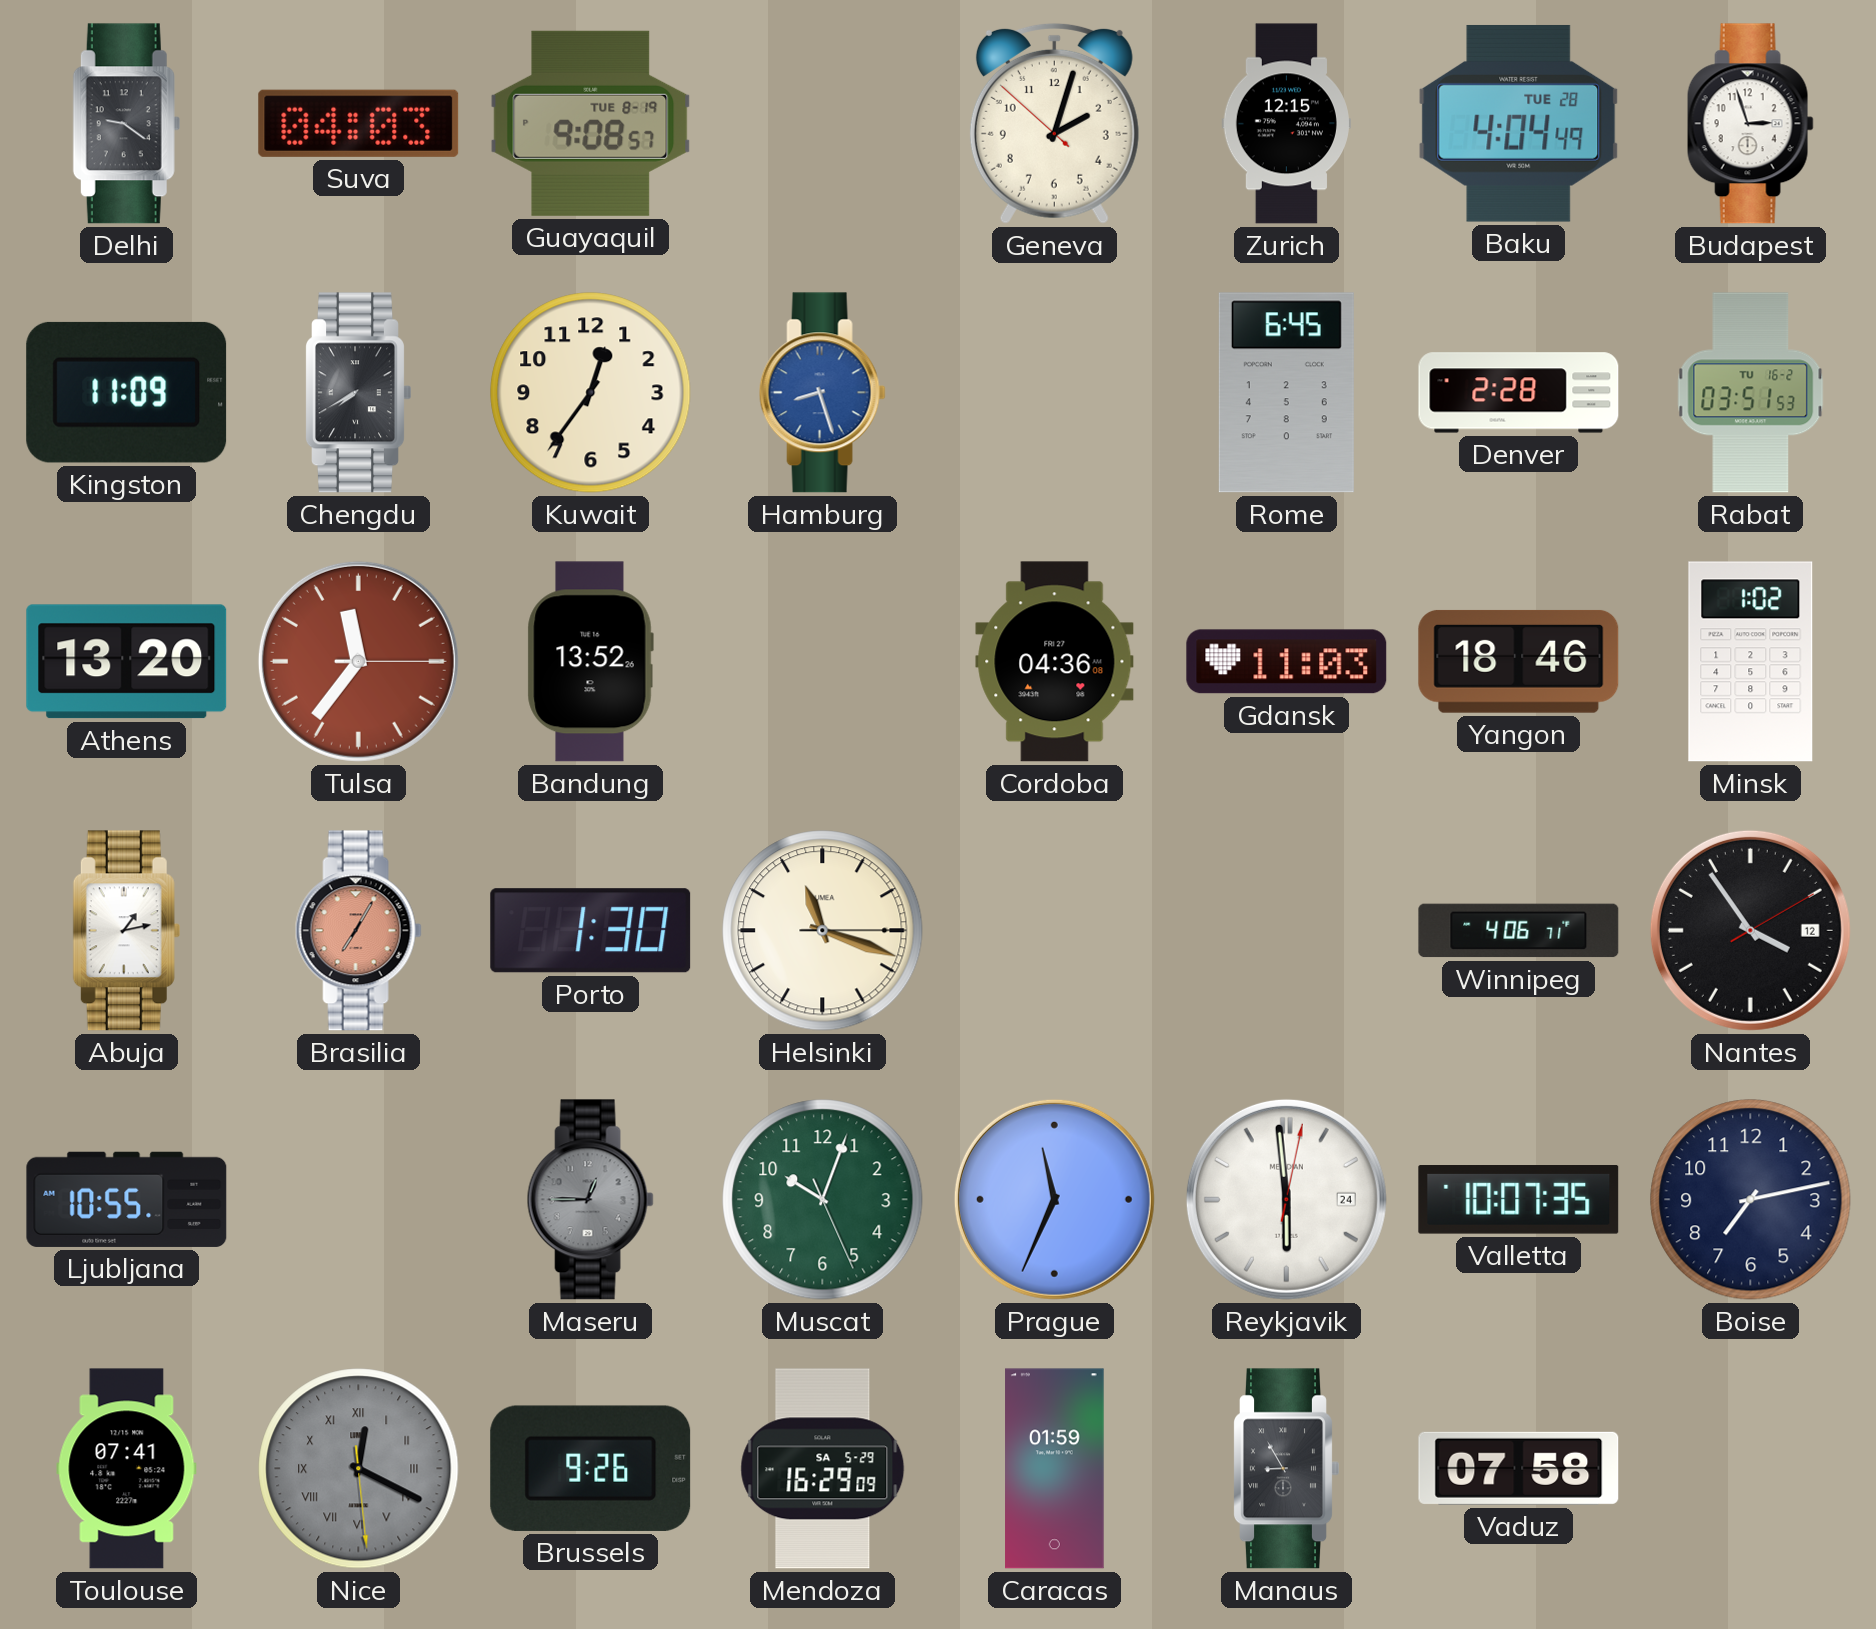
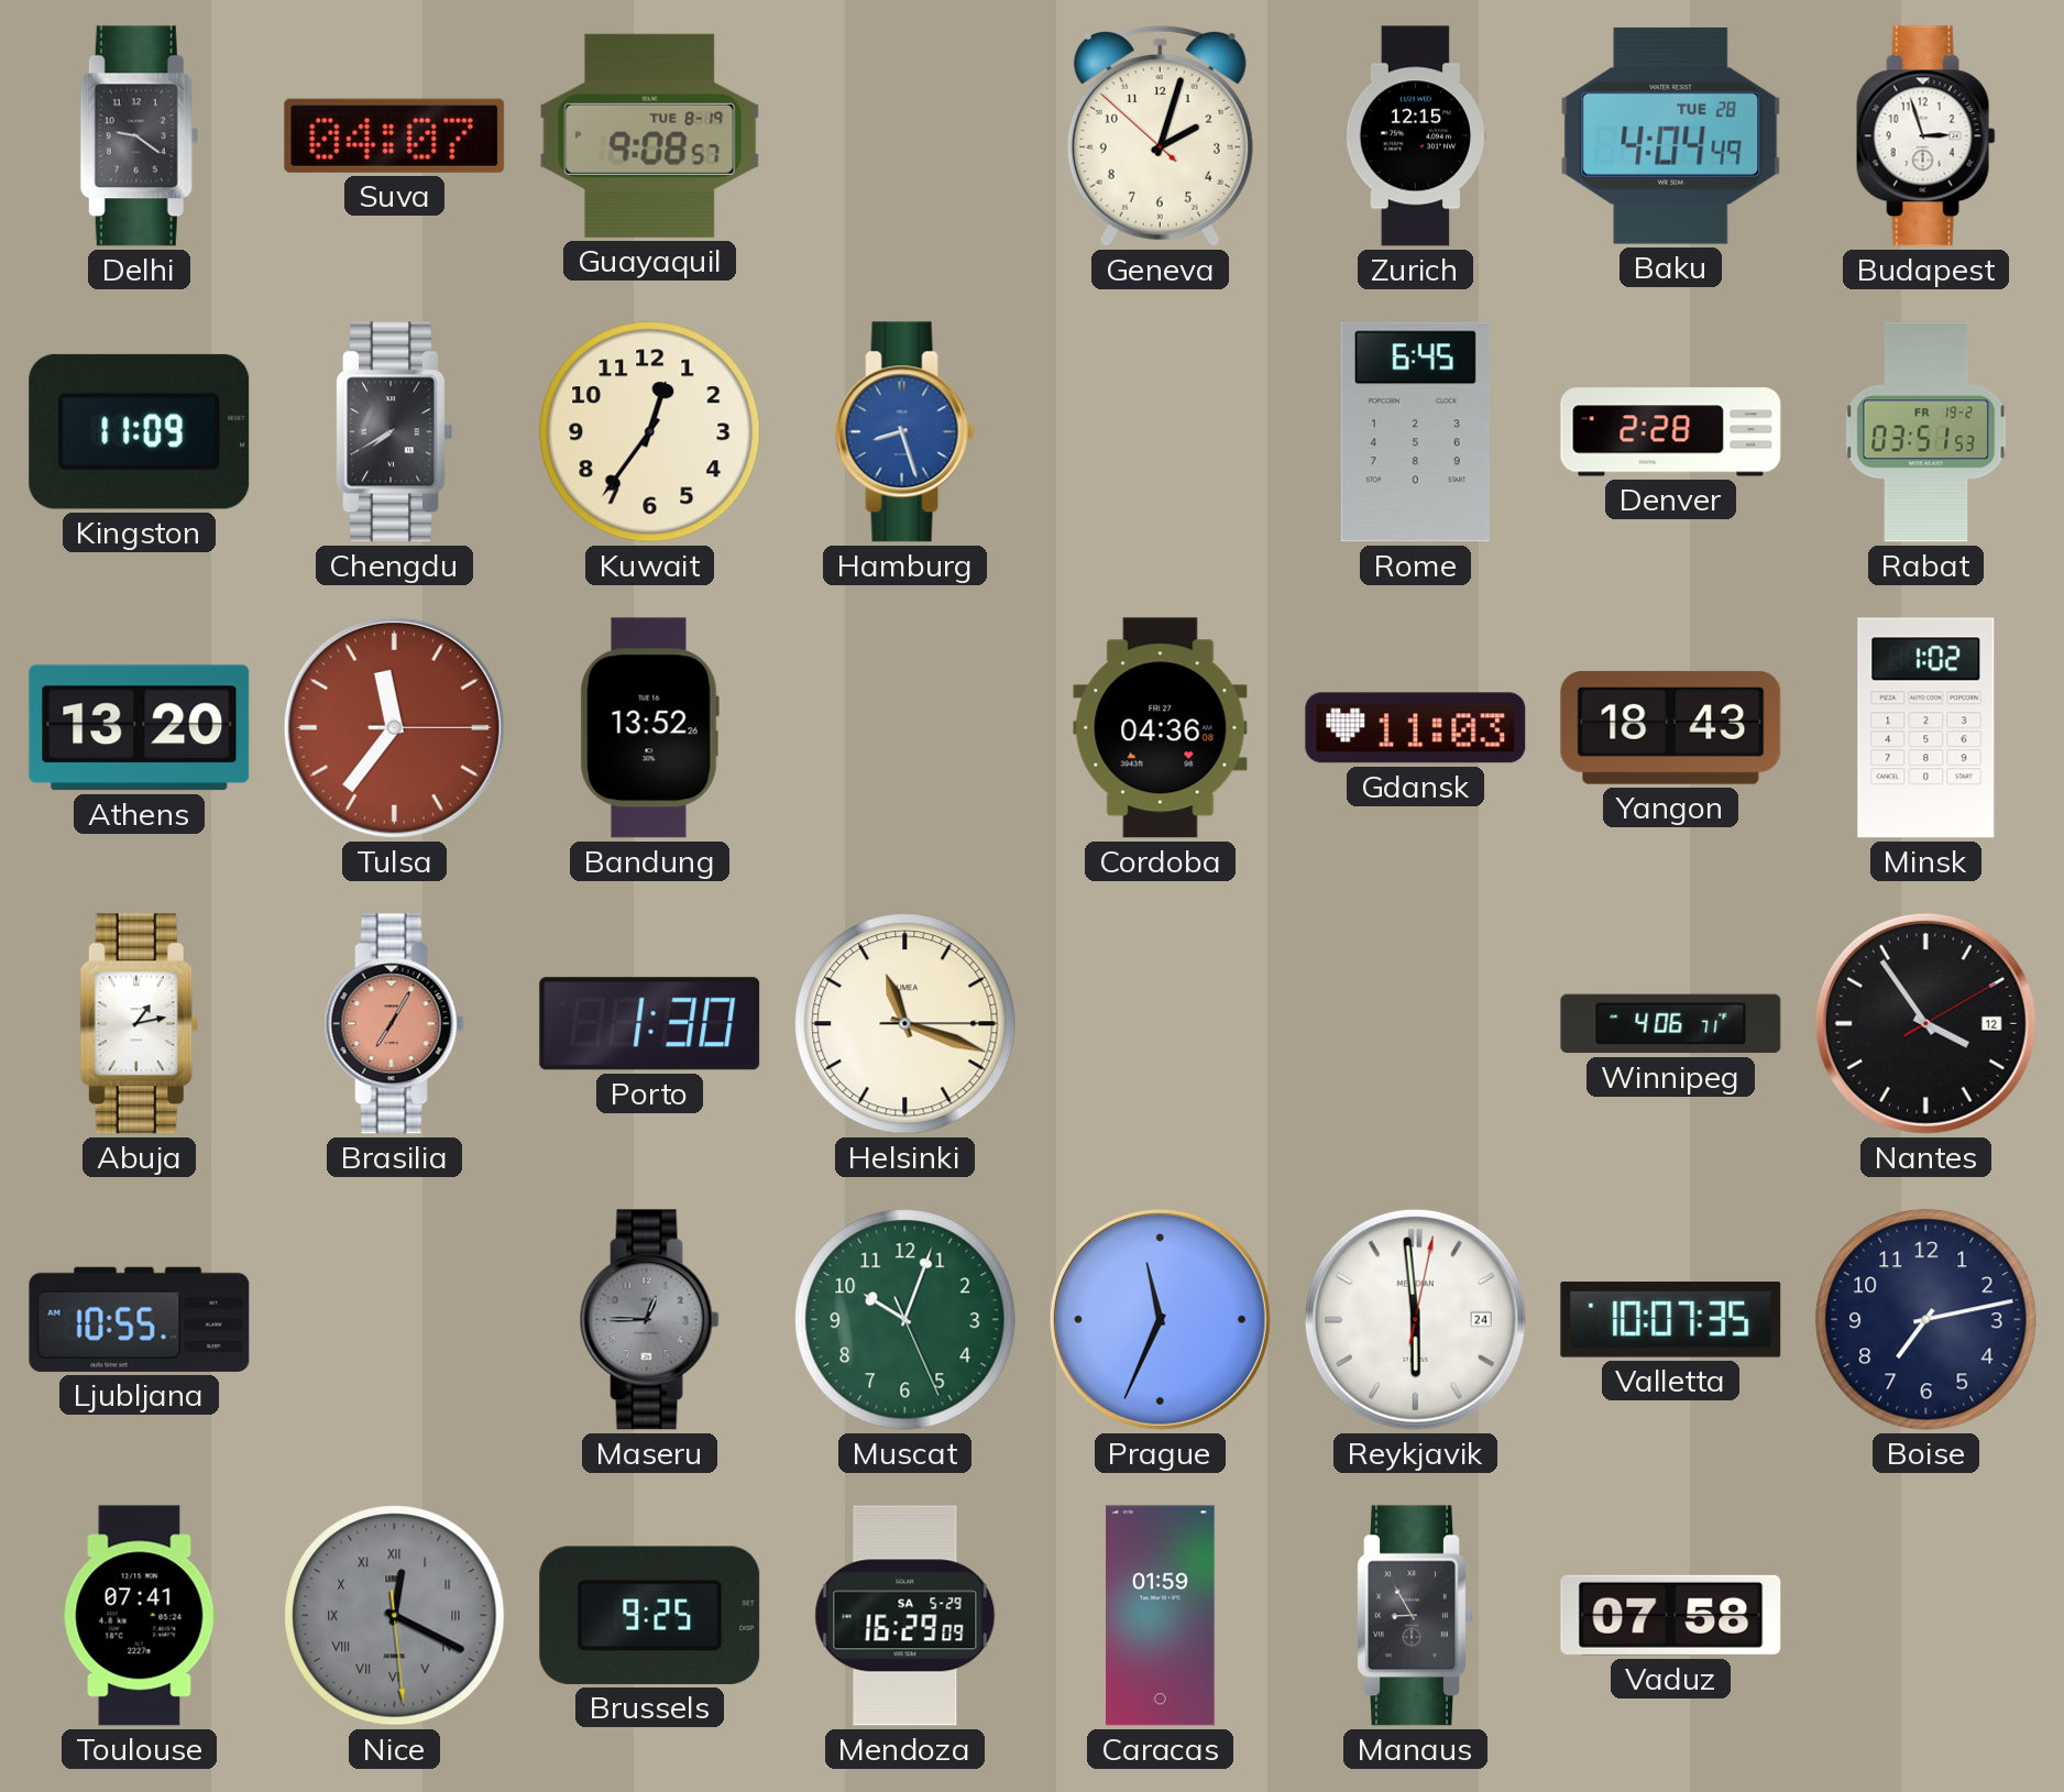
Suva: 04:03 -> 04:07
Rabat date: TU 16-2 -> FR 19-2
Yangon: 18:46 -> 18:43
Brussels: 9:26 -> 9:25
